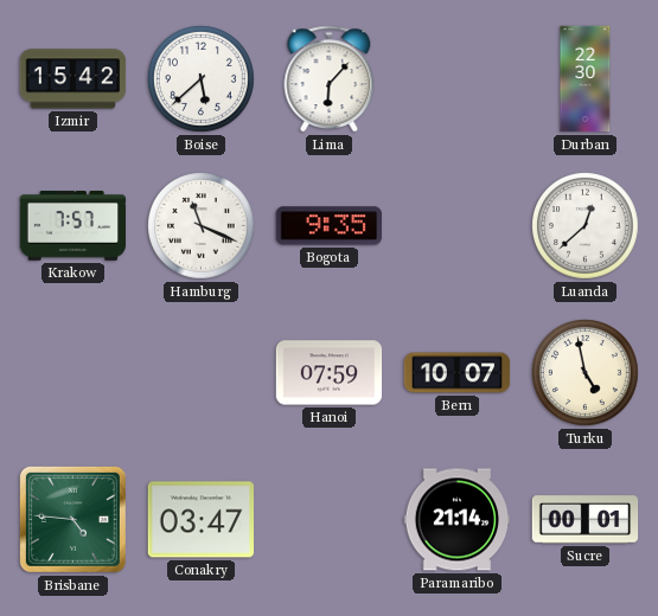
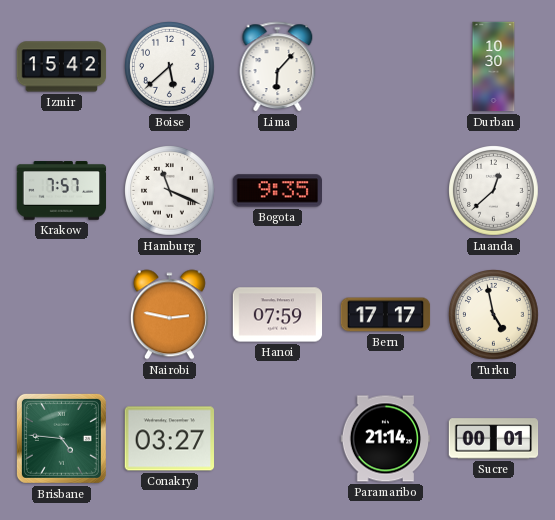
Durban: 22:30 -> 10:30
Nairobi: none -> 2:47
Bern: 10:07 -> 17:17
Conakry: 03:47 -> 03:27
